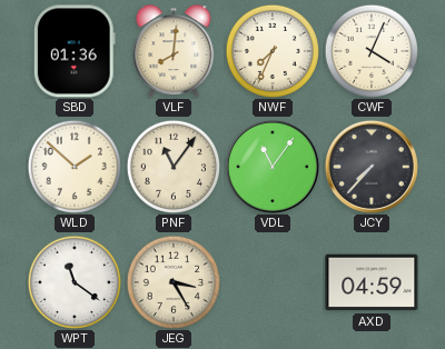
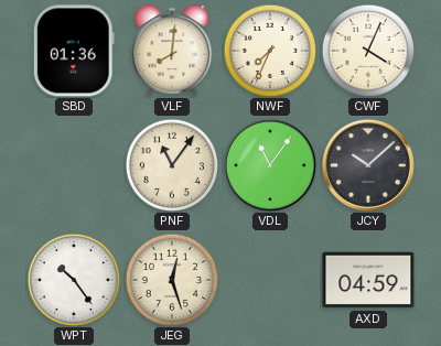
WLD: 1:52 -> none
JCY: 7:37 -> 10:08
WPT: 11:21 -> 10:24
JEG: 3:25 -> 12:27
